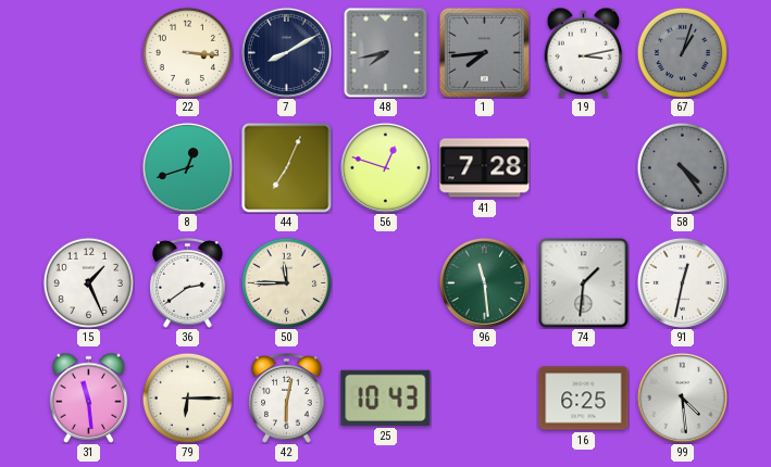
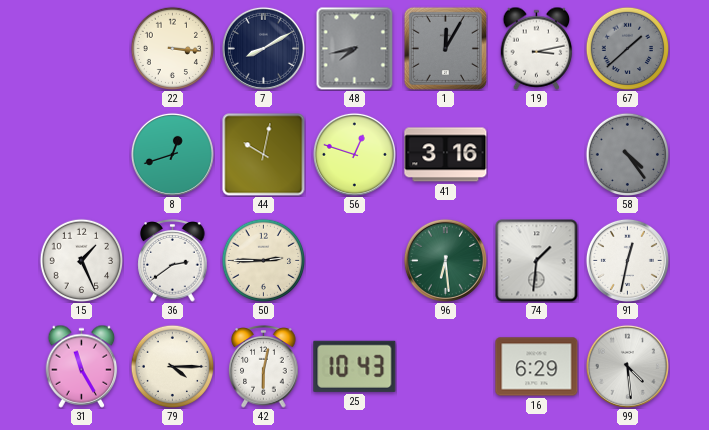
1: 7:44 -> 12:05
67: 1:03 -> 1:38
44: 7:04 -> 10:02
41: 7:28 -> 3:16
50: 11:45 -> 2:45
96: 11:29 -> 6:29
31: 11:29 -> 11:25
79: 6:15 -> 4:15
16: 6:25 -> 6:29
